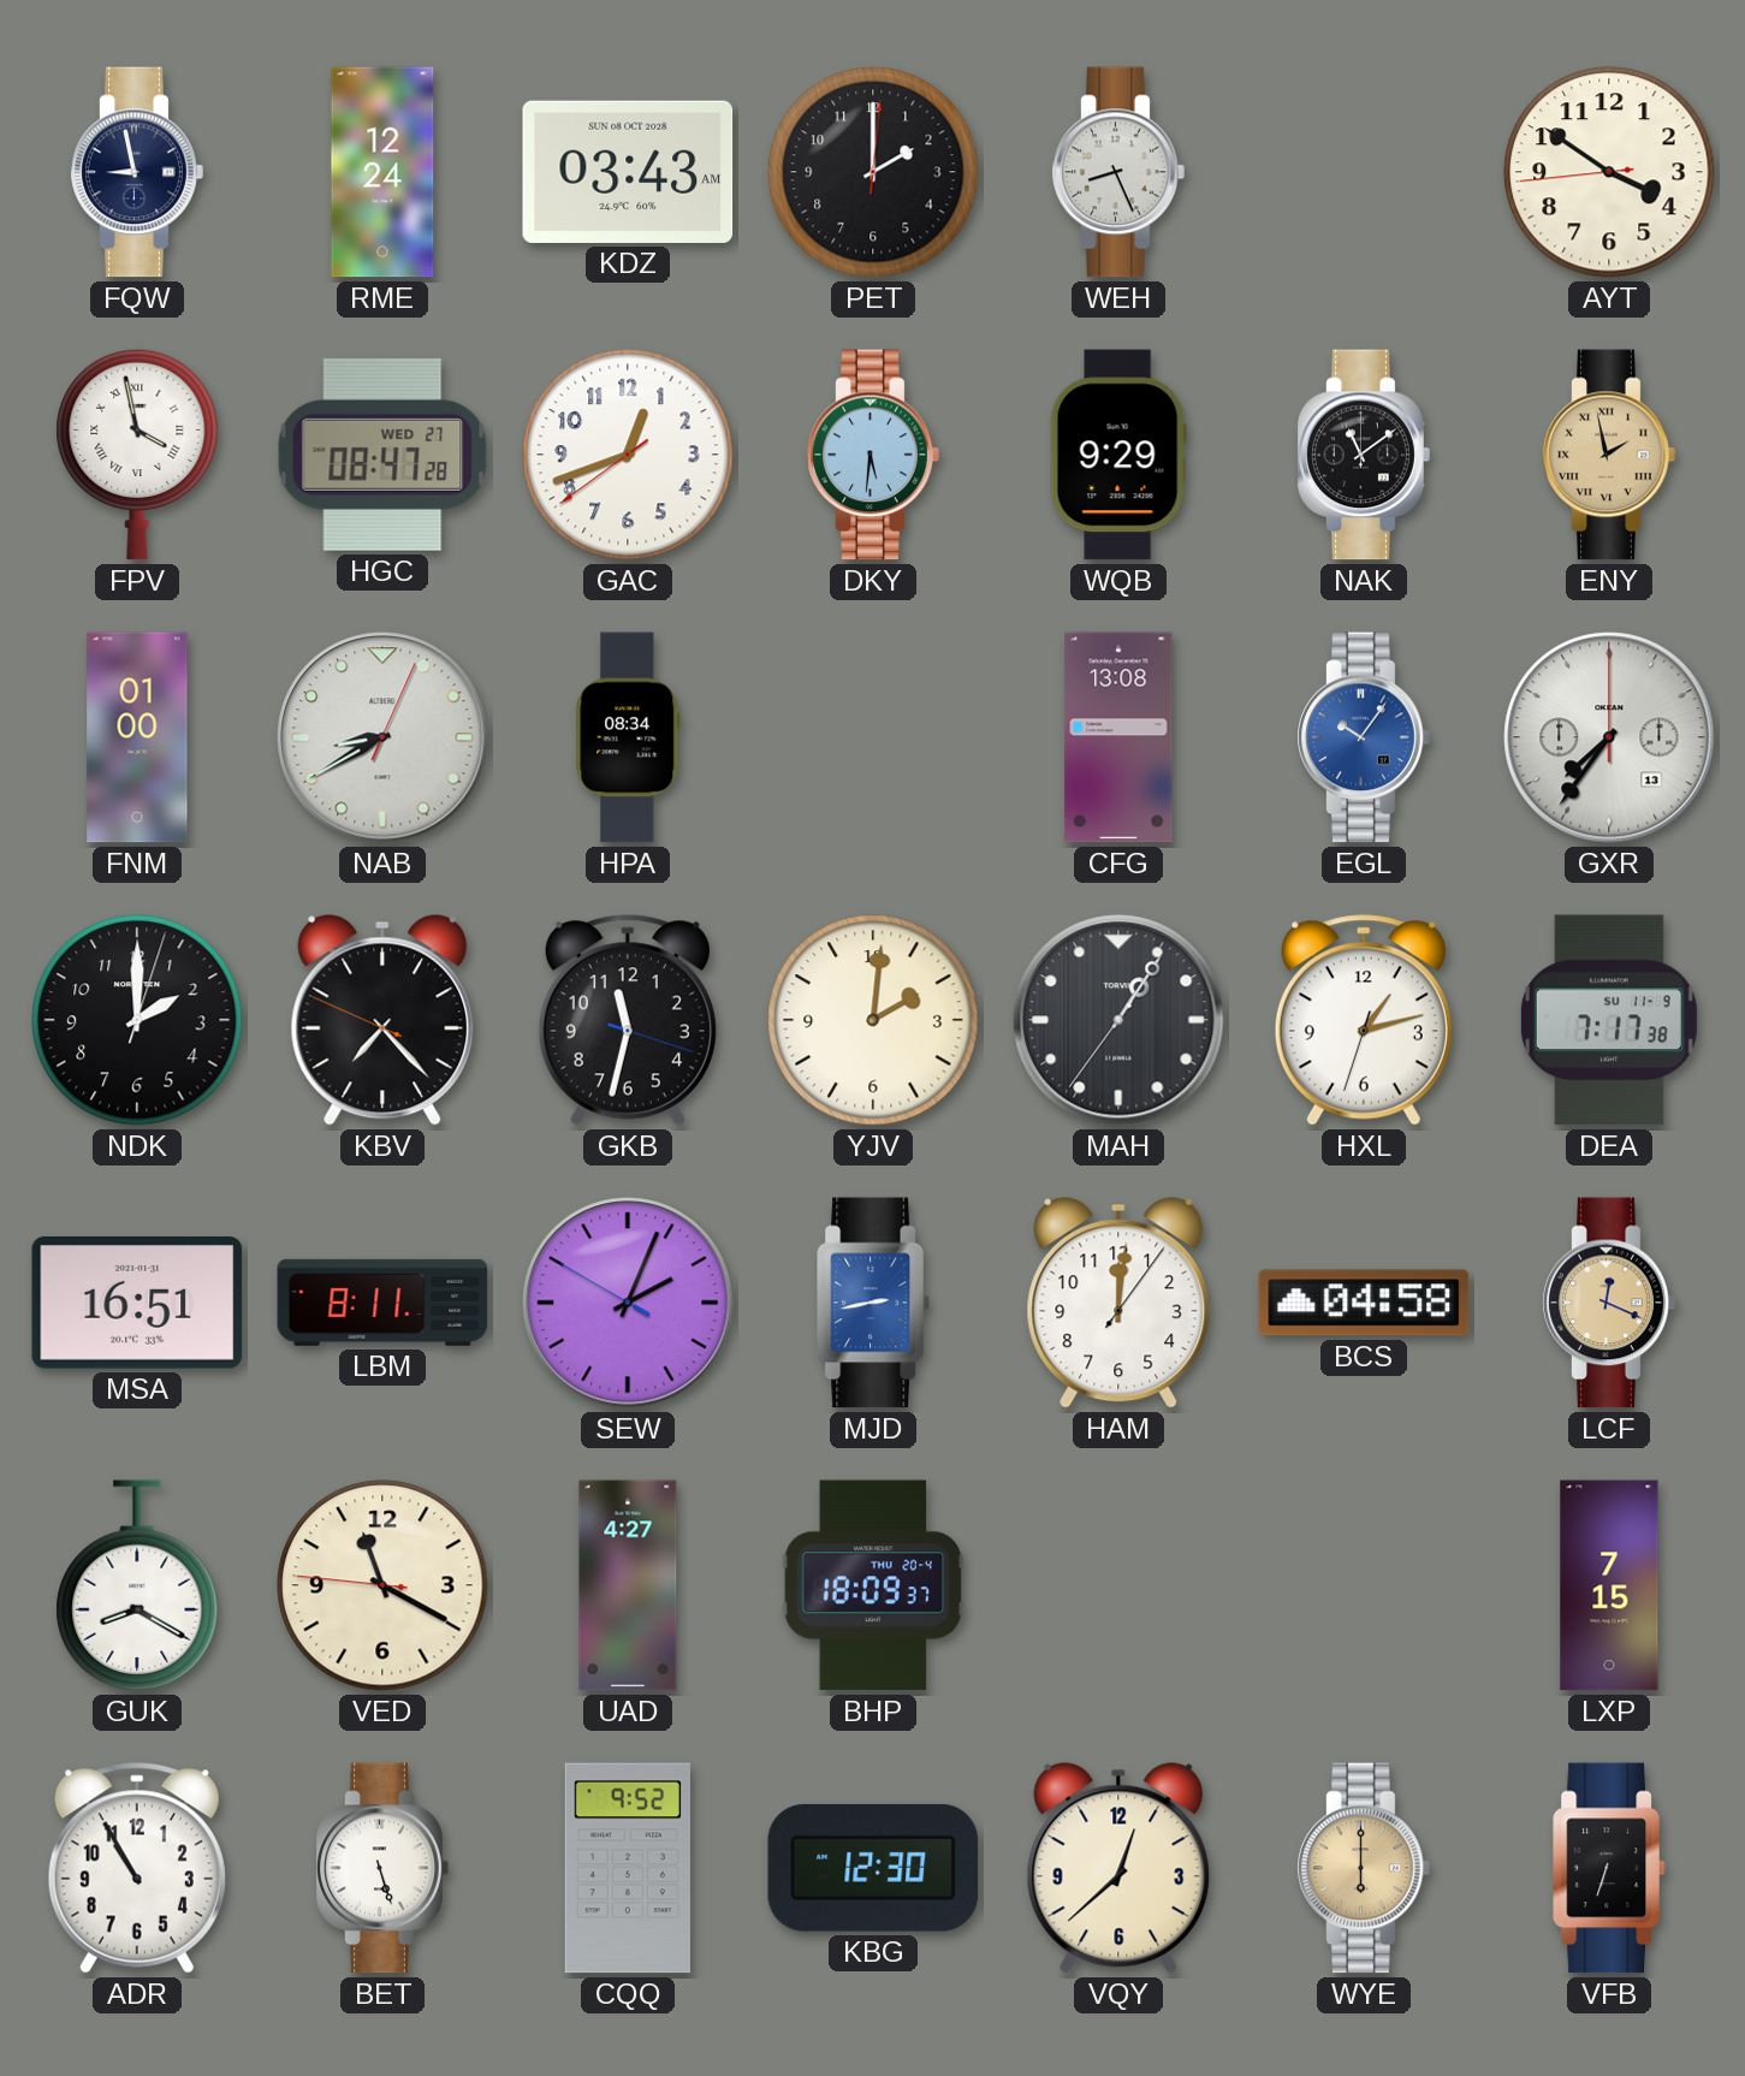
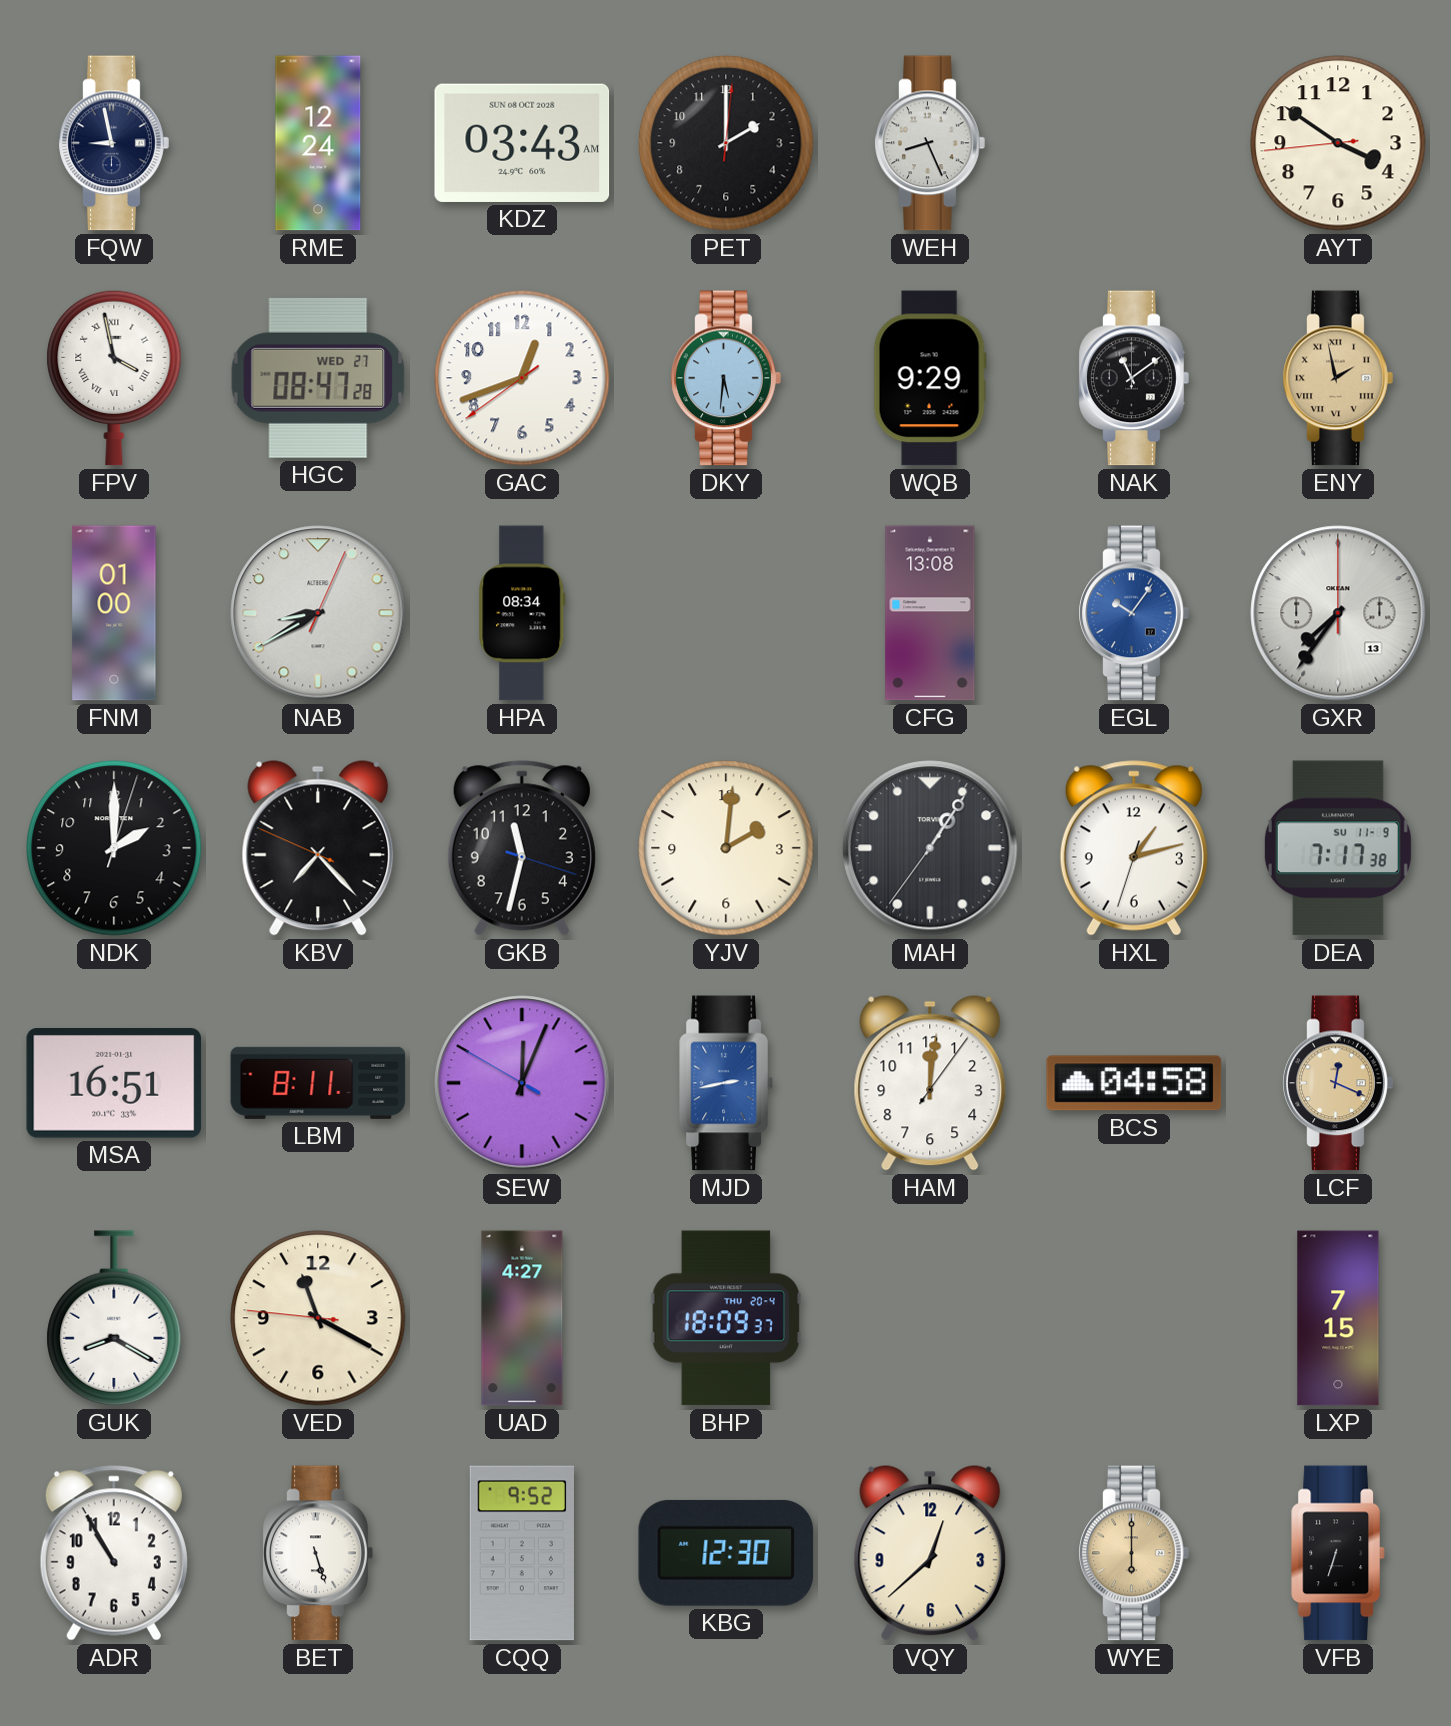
SEW: 2:03 -> 12:03
